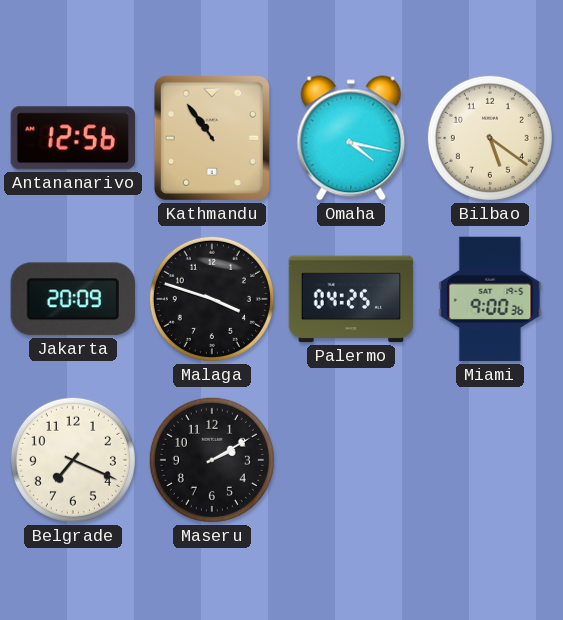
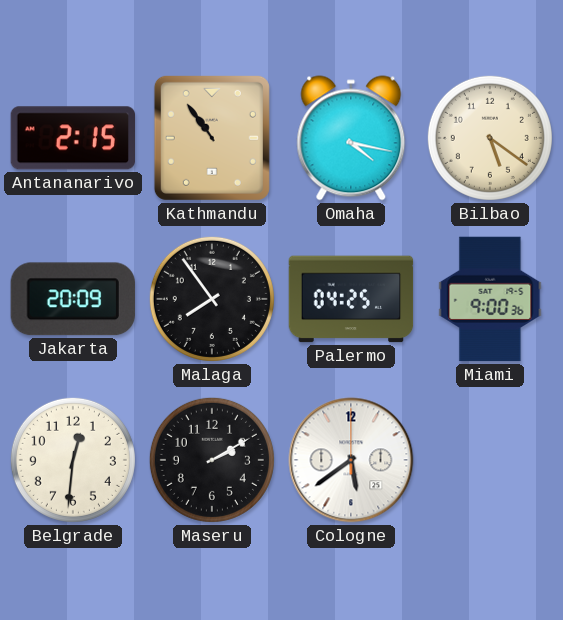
Antananarivo: 12:56 -> 2:15
Malaga: 3:48 -> 7:54
Belgrade: 7:19 -> 12:31
Cologne: none -> 5:39
